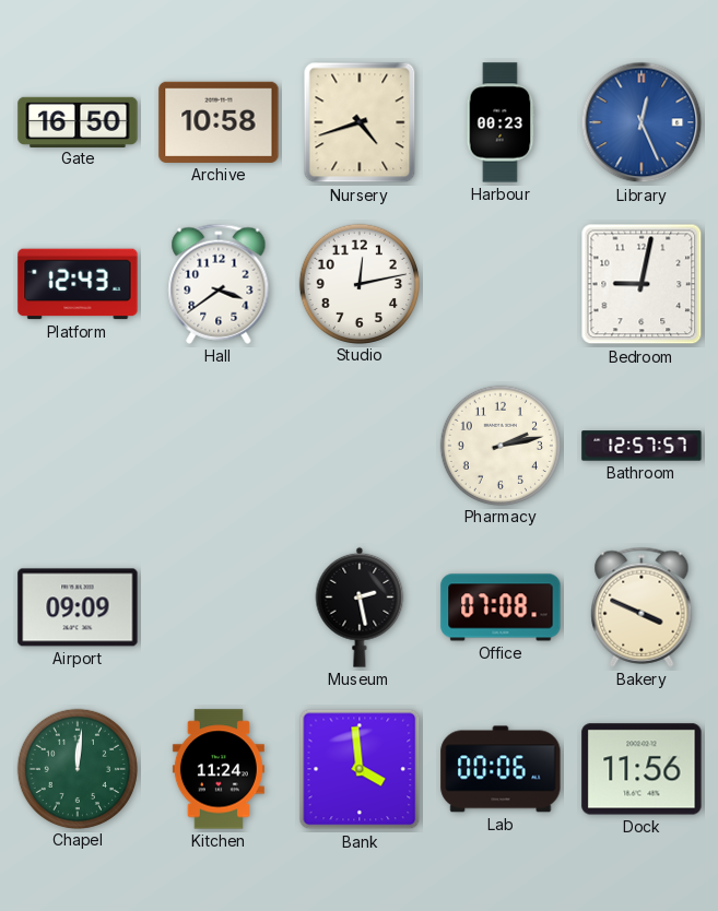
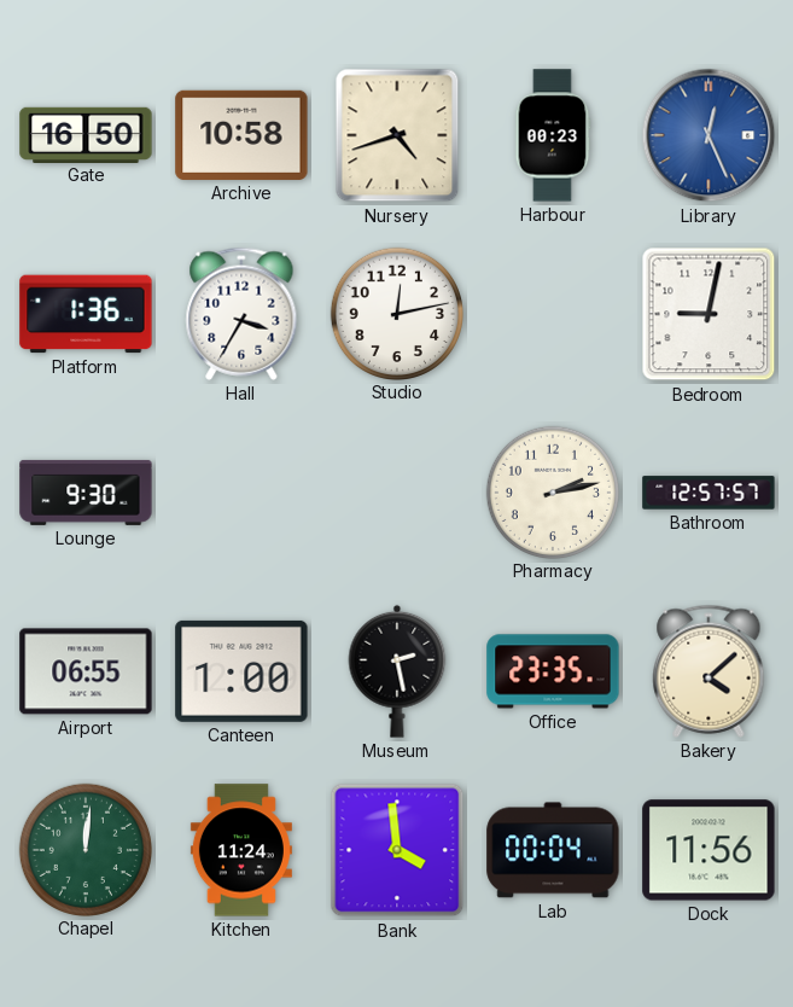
Platform: 12:43 -> 1:36
Hall: 3:39 -> 3:35
Lounge: none -> 9:30
Airport: 09:09 -> 06:55
Canteen: none -> 1:00
Office: 07:08 -> 23:35
Bakery: 3:49 -> 4:08
Lab: 00:06 -> 00:04
